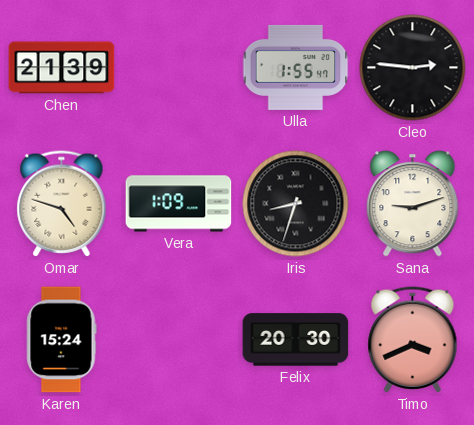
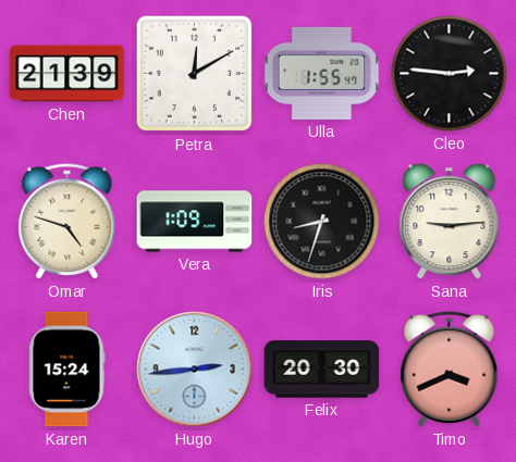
Petra: none -> 12:10
Sana: 9:12 -> 9:14
Hugo: none -> 2:44
